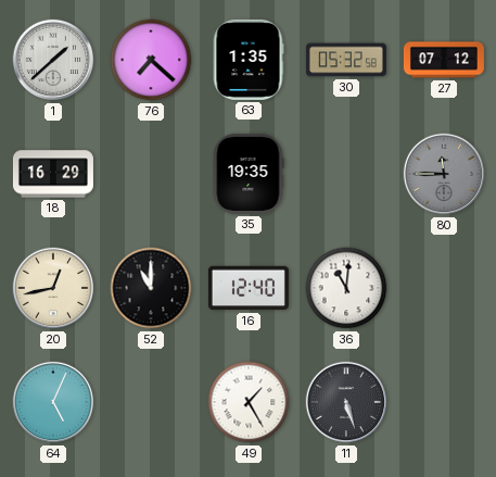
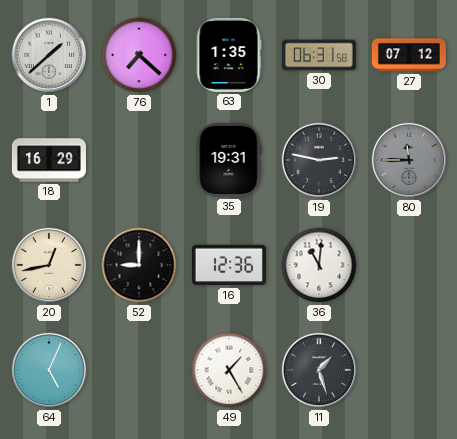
30: 05:32 -> 06:31
35: 19:35 -> 19:31
19: none -> 2:47
52: 11:00 -> 9:00
16: 12:40 -> 12:36
11: 5:27 -> 1:27
